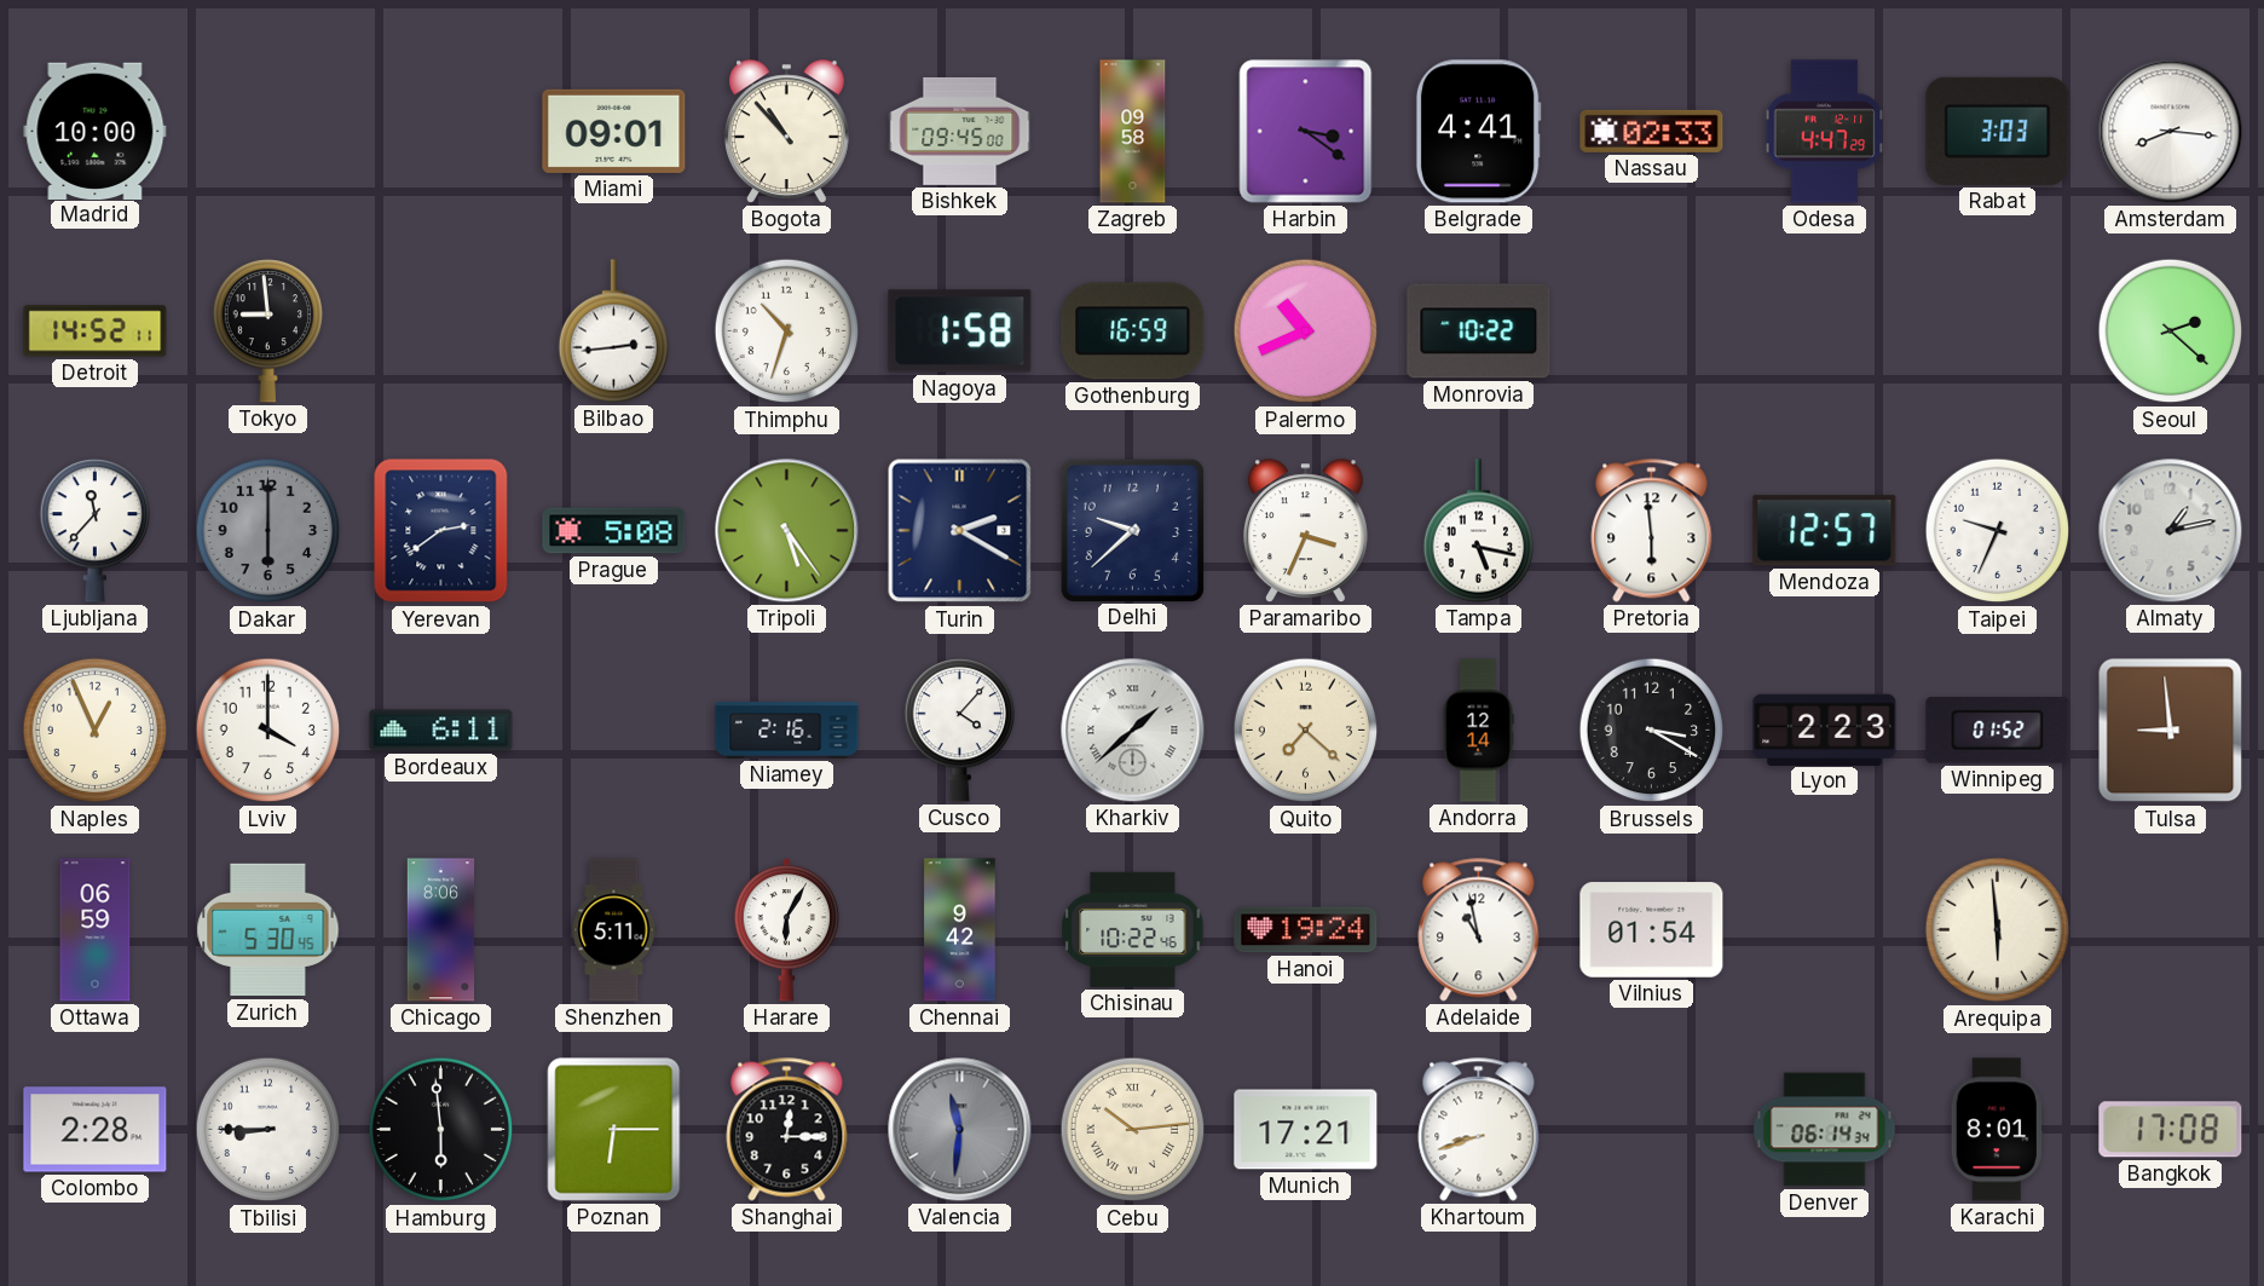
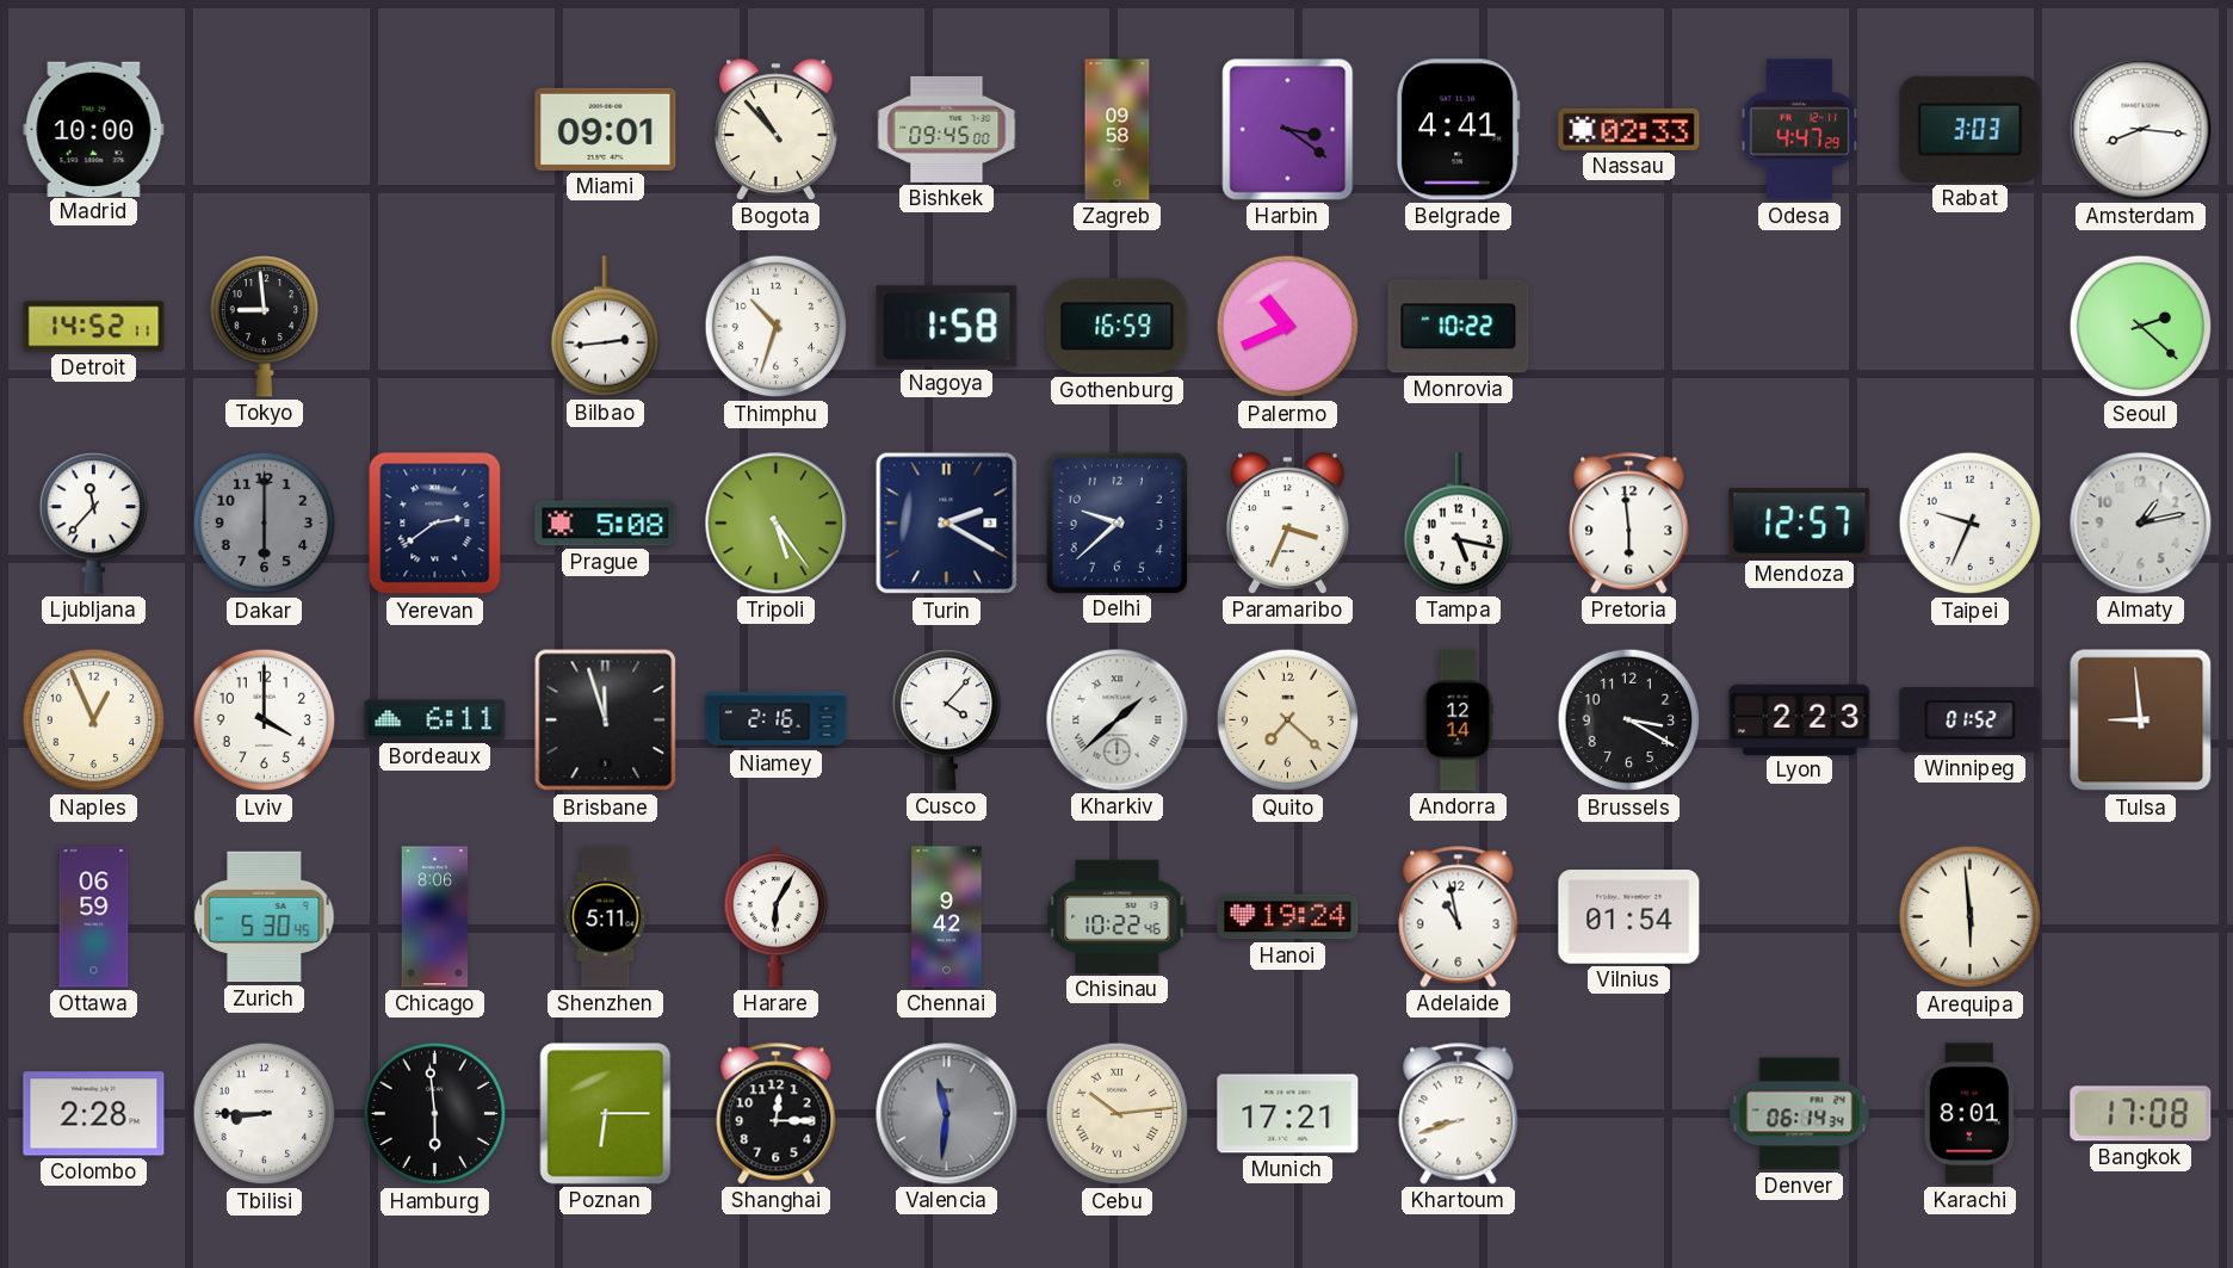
Brisbane: none -> 11:57
